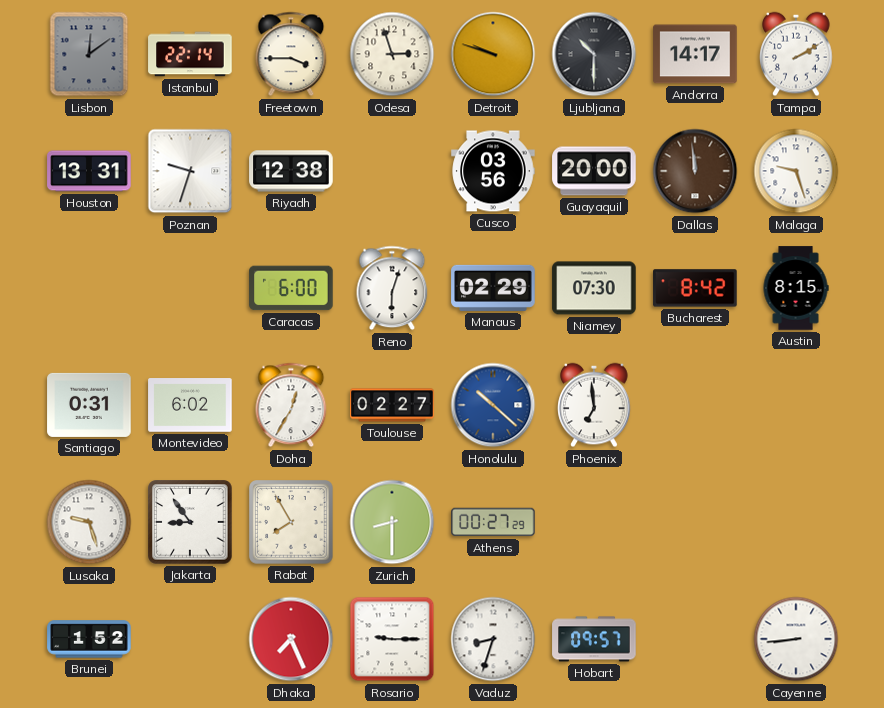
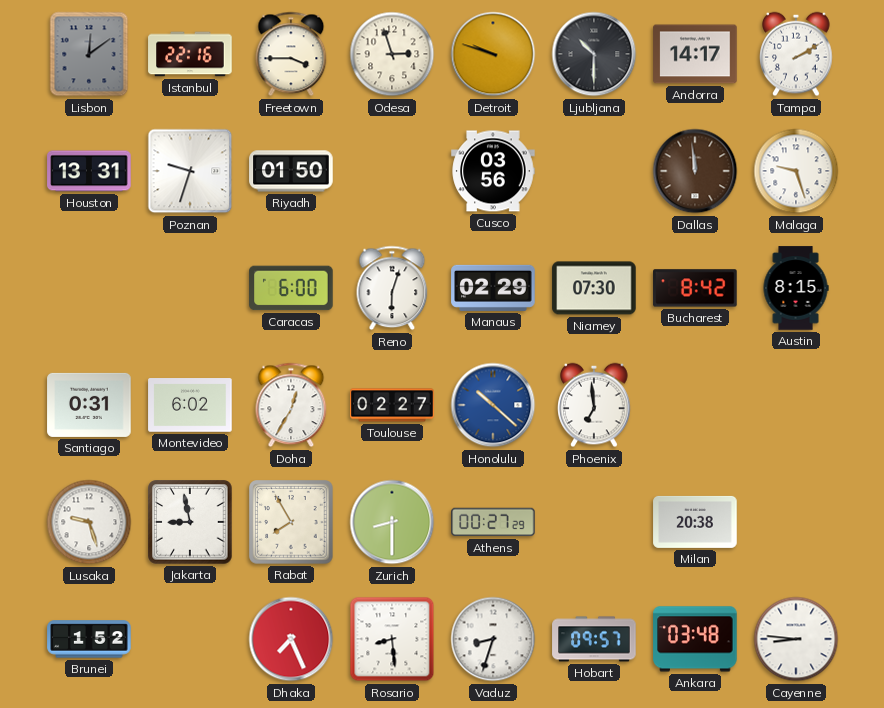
Istanbul: 22:14 -> 22:16
Riyadh: 12:38 -> 01:50
Guayaquil: 20:00 -> none
Jakarta: 8:54 -> 8:58
Milan: none -> 20:38
Rosario: 9:15 -> 8:29
Ankara: none -> 03:48
Cayenne: 8:44 -> 8:46
